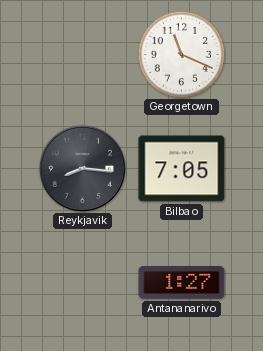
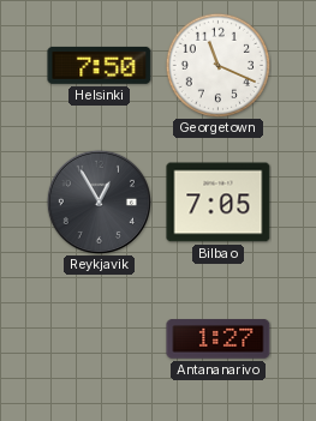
Helsinki: none -> 7:50
Reykjavik: 8:16 -> 12:55
